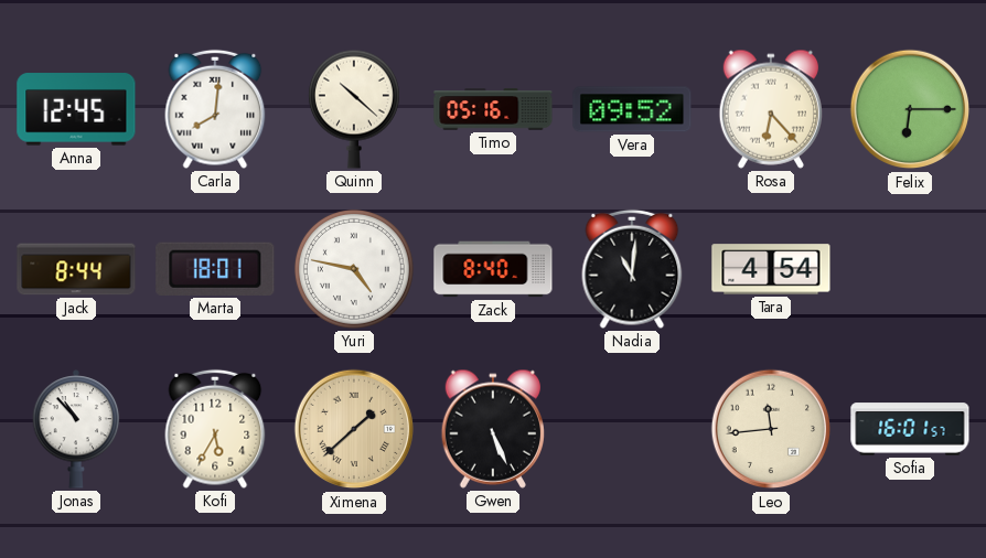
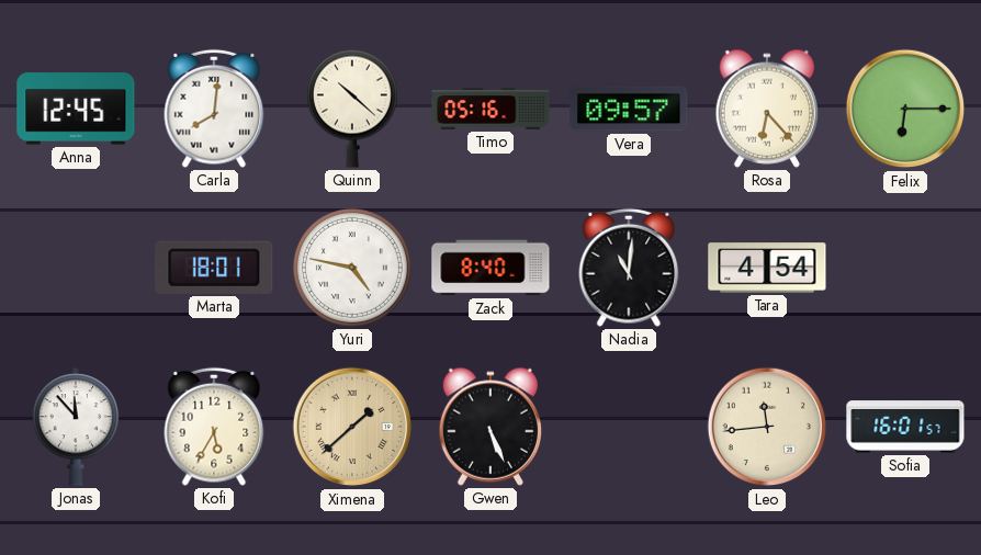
Vera: 09:52 -> 09:57
Jack: 8:44 -> none
Jonas: 10:53 -> 11:53
